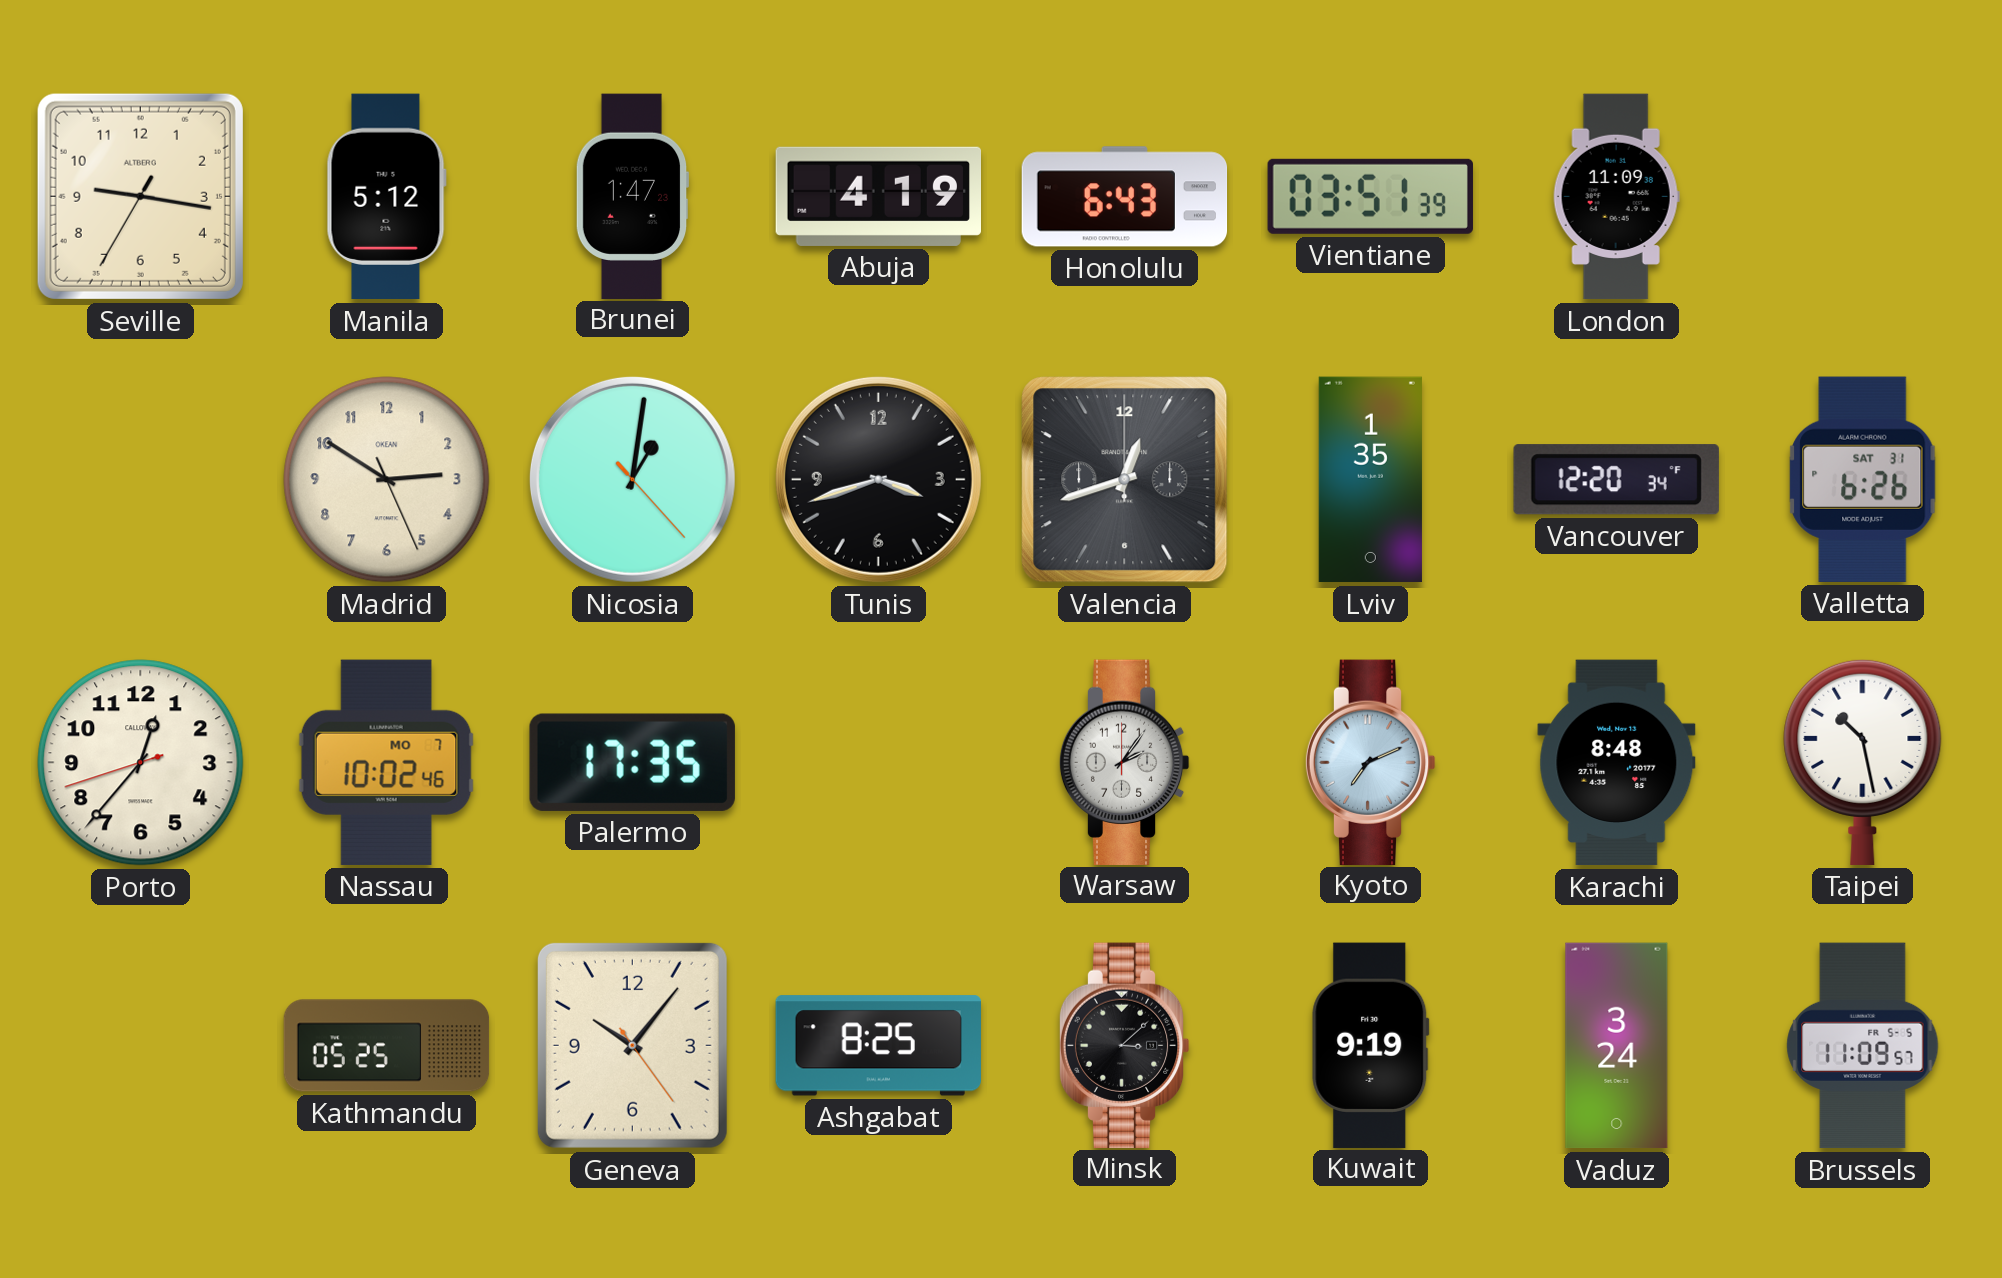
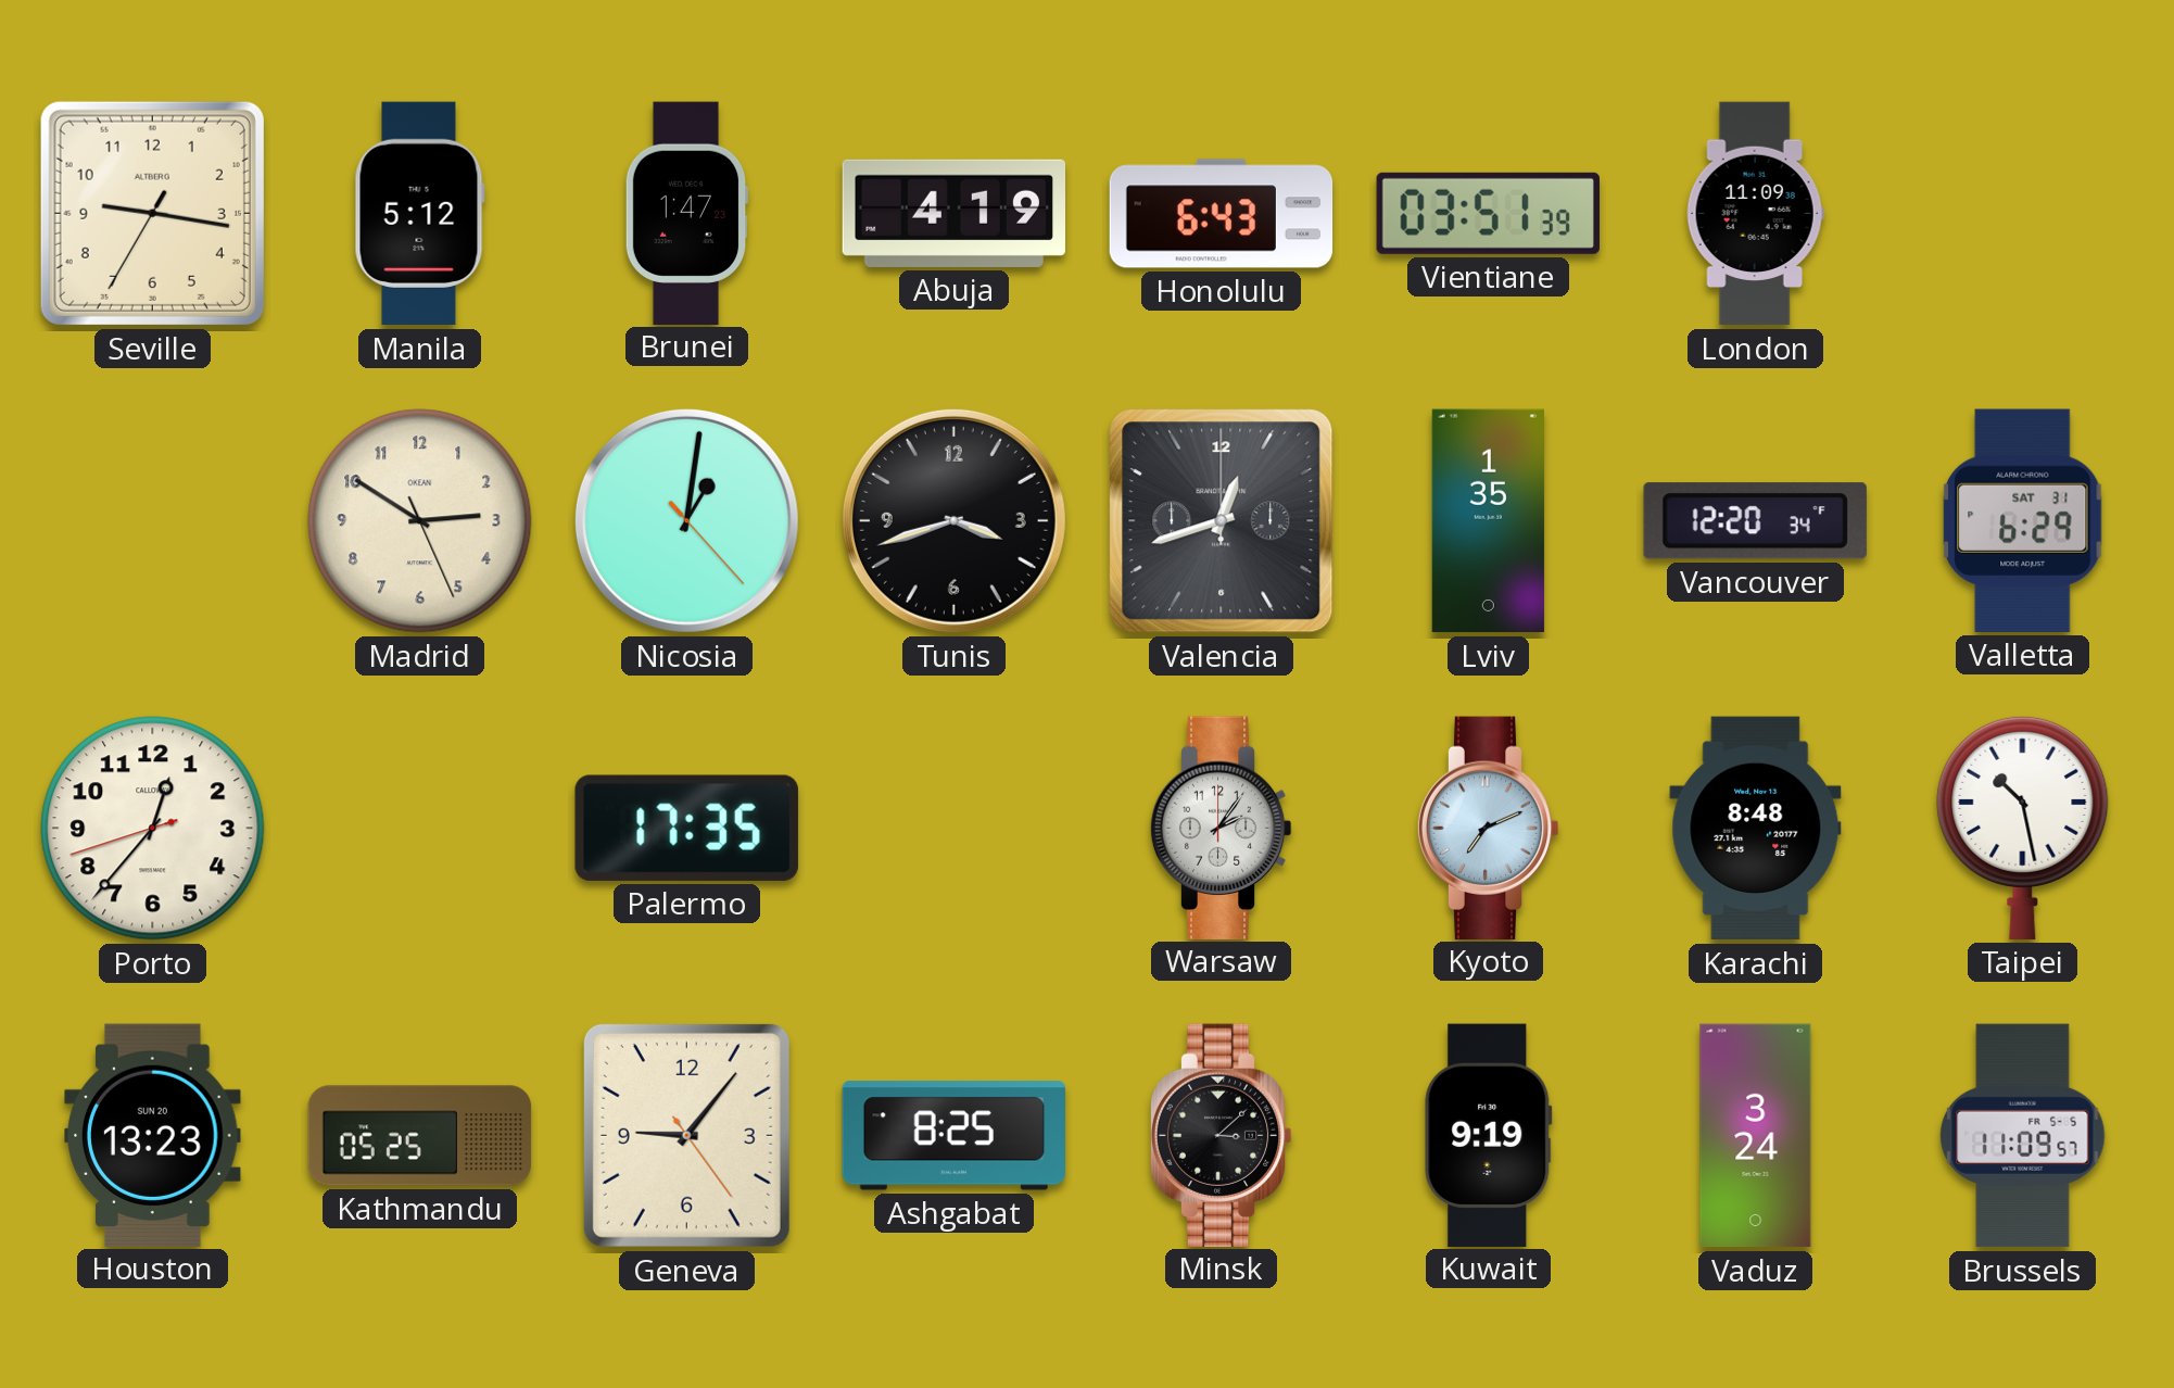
Valletta: 6:26 -> 6:29
Nassau: 10:02 -> none
Houston: none -> 13:23
Geneva: 10:06 -> 9:06
